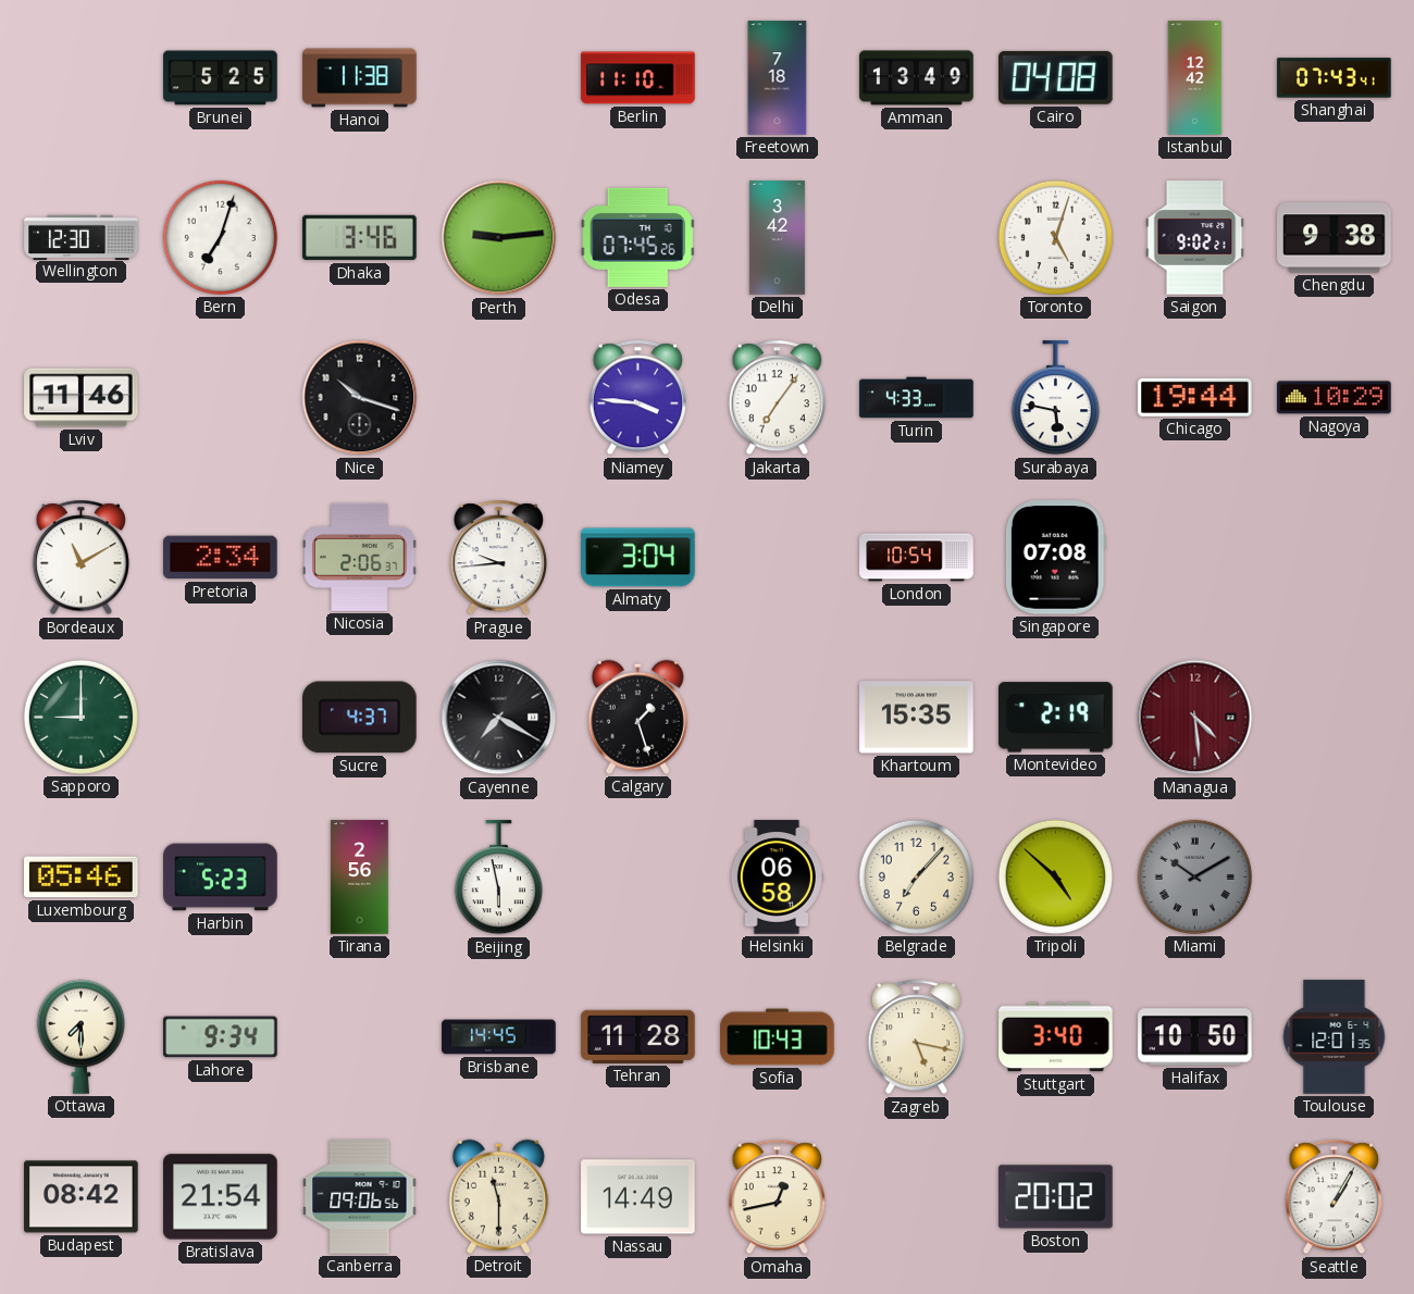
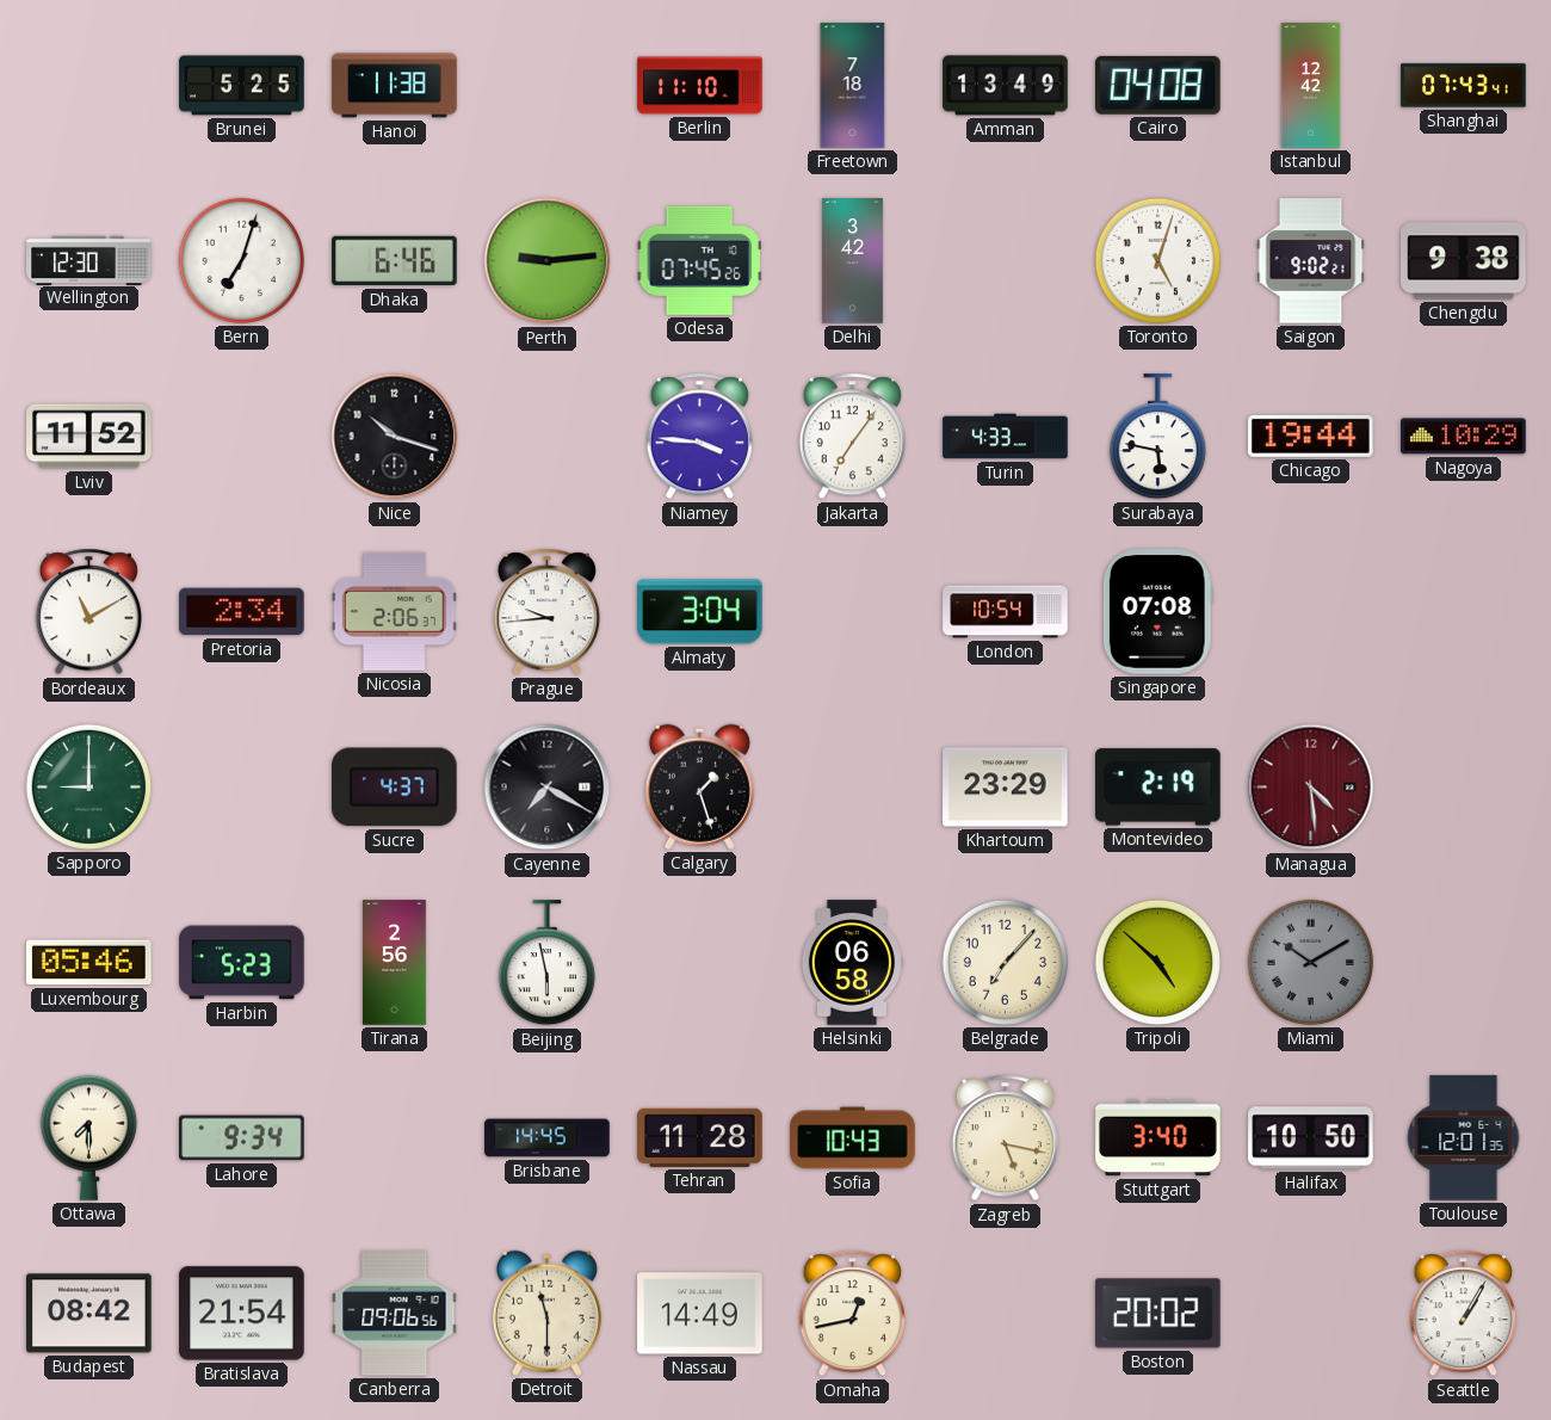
Dhaka: 3:46 -> 6:46
Lviv: 11:46 -> 11:52
Khartoum: 15:35 -> 23:29
